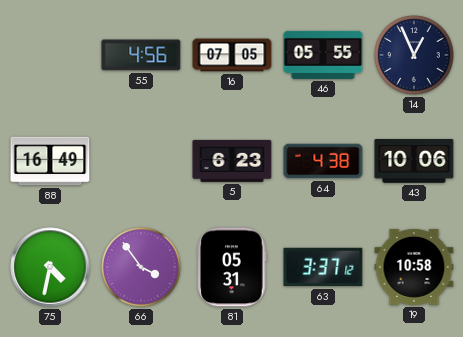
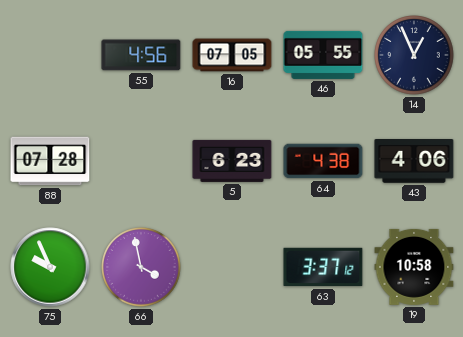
88: 16:49 -> 07:28
43: 10:06 -> 4:06
75: 4:32 -> 9:56
66: 3:54 -> 3:58
81: 05:31 -> none
